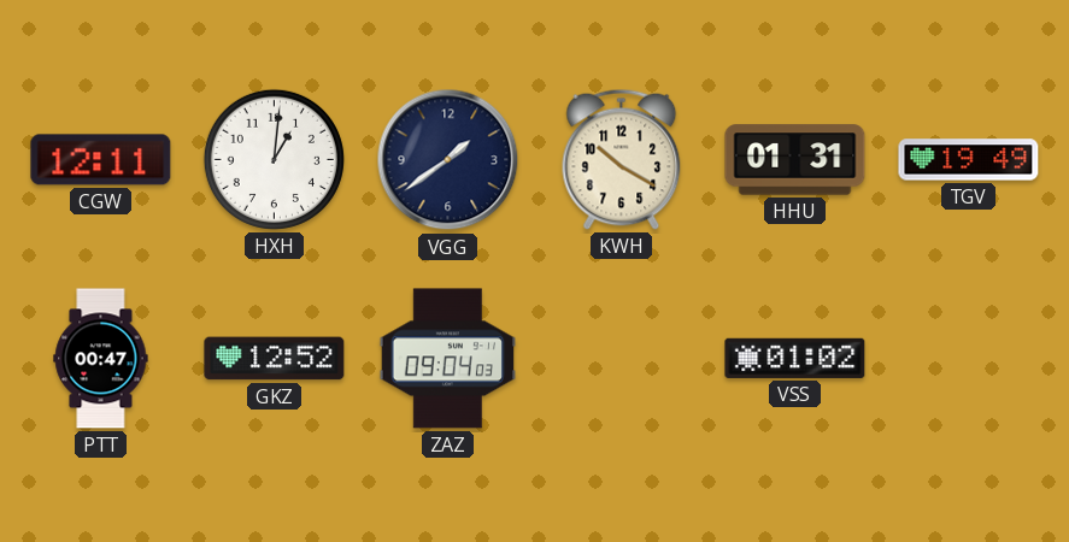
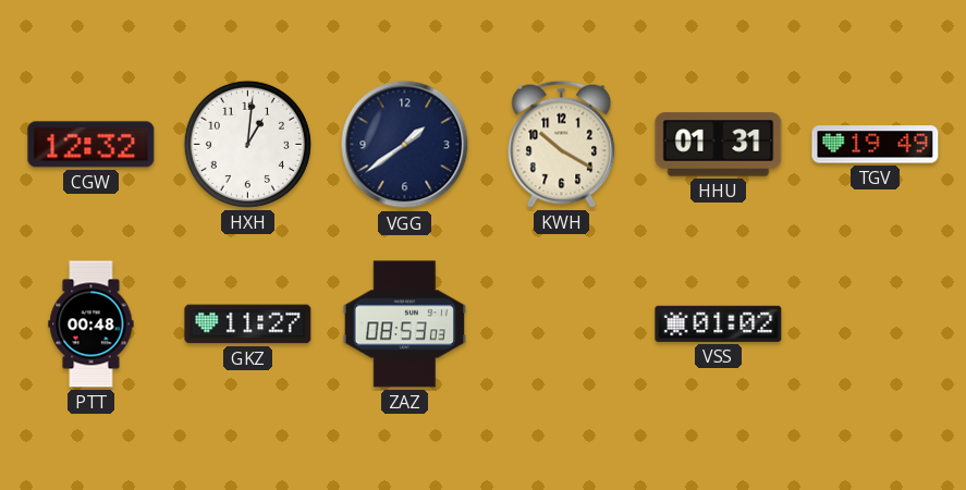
CGW: 12:11 -> 12:32
PTT: 00:47 -> 00:48
GKZ: 12:52 -> 11:27
ZAZ: 09:04 -> 08:53
